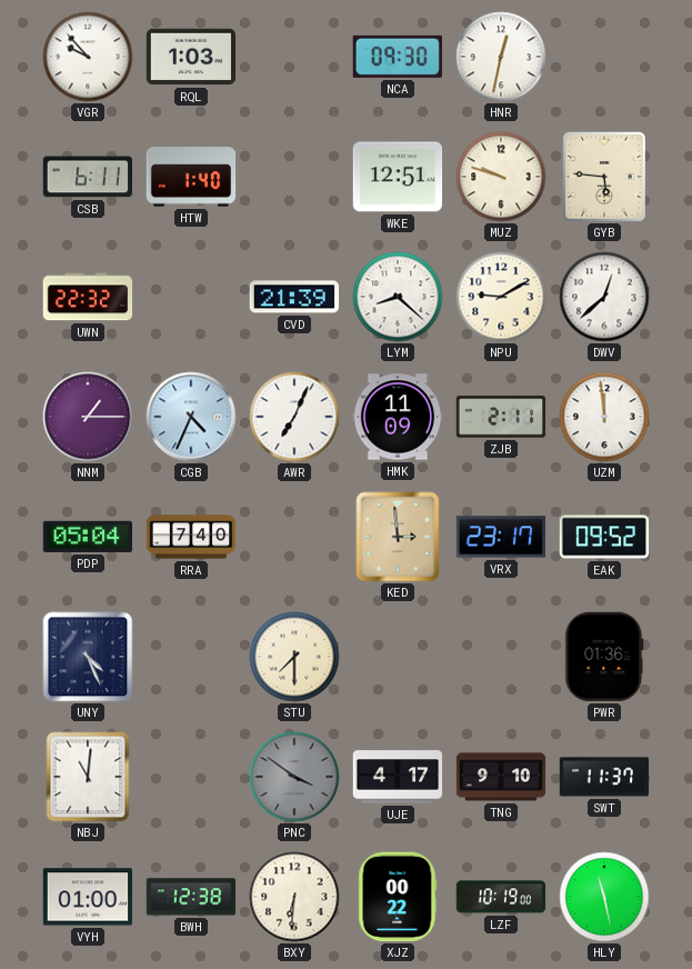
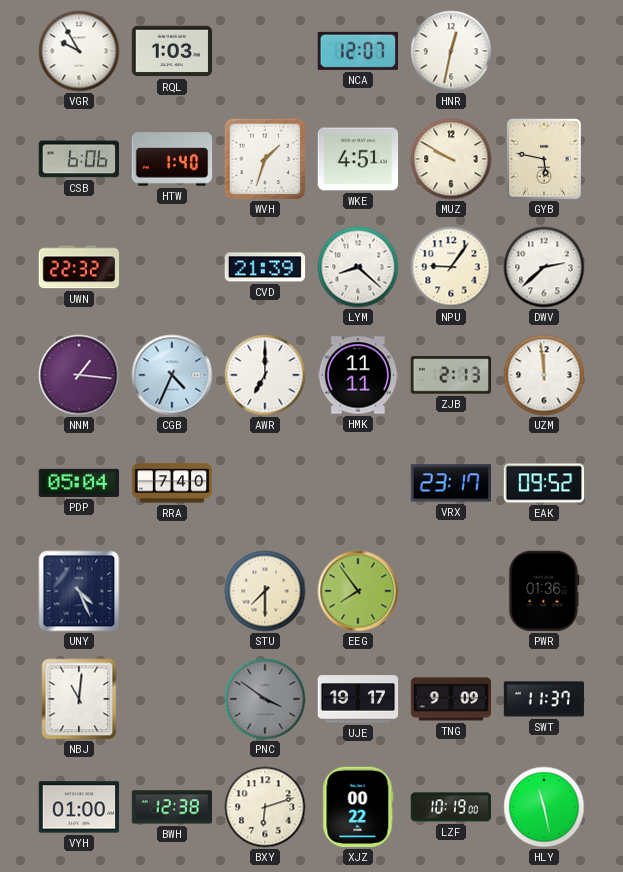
VGR: 9:53 -> 9:55
NCA: 09:30 -> 12:07
CSB: 6:11 -> 6:06
WVH: none -> 1:33
WKE: 12:51 -> 4:51
MUZ: 9:48 -> 9:50
GYB: 5:46 -> 5:47
NPU: 9:10 -> 9:06
DWV: 12:38 -> 2:38
NNM: 1:15 -> 1:16
AWR: 7:04 -> 7:00
HMK: 11:09 -> 11:11
ZJB: 2:11 -> 2:13
KED: 2:59 -> none
EEG: none -> 7:54
UJE: 4:17 -> 19:17
TNG: 9:10 -> 9:09
BXY: 6:31 -> 6:12
